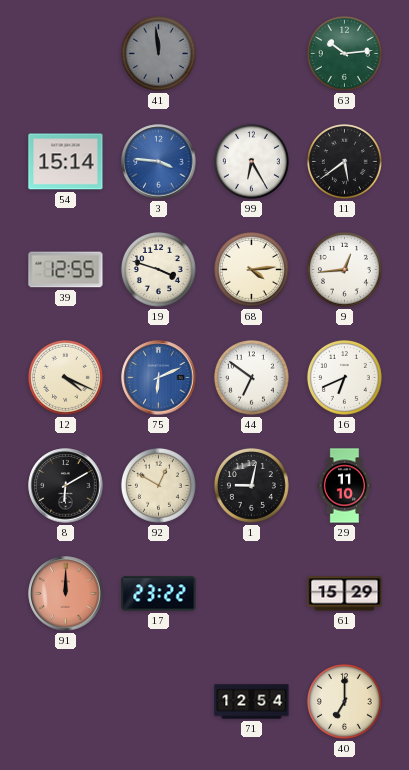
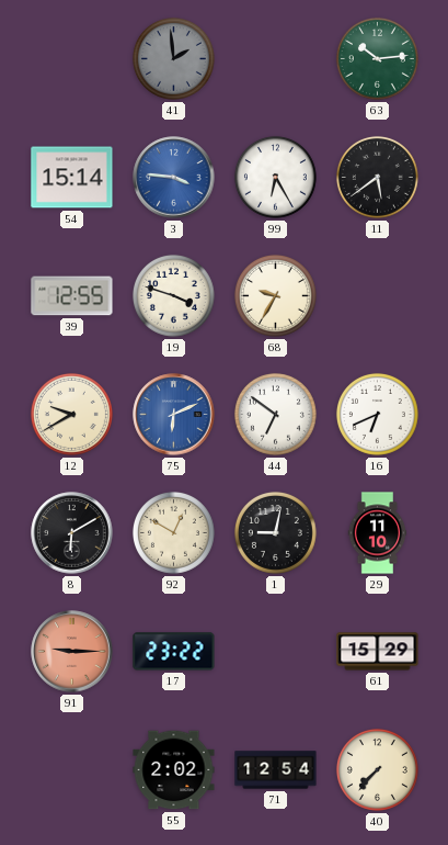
41: 11:59 -> 1:59
68: 4:14 -> 9:35
9: 12:44 -> none
12: 4:19 -> 9:40
91: 12:00 -> 9:15
55: none -> 2:02
40: 7:00 -> 7:37
